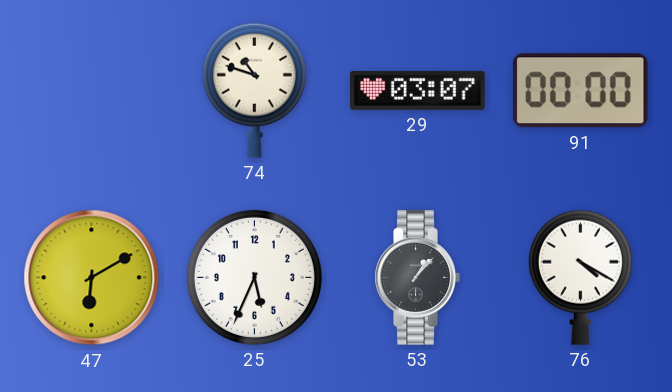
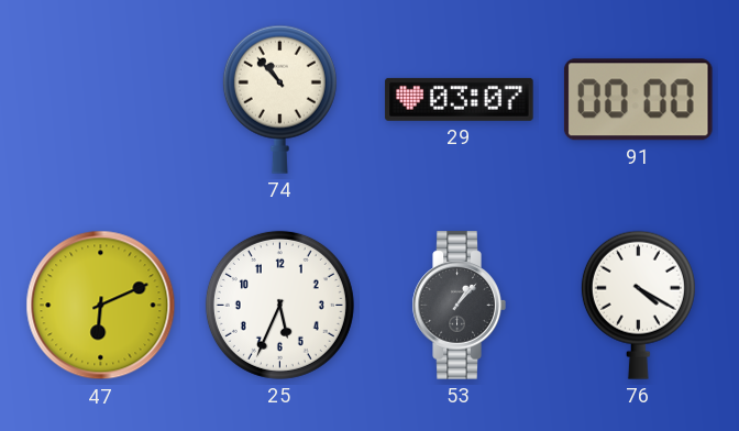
74: 10:48 -> 10:53
47: 6:10 -> 6:11
